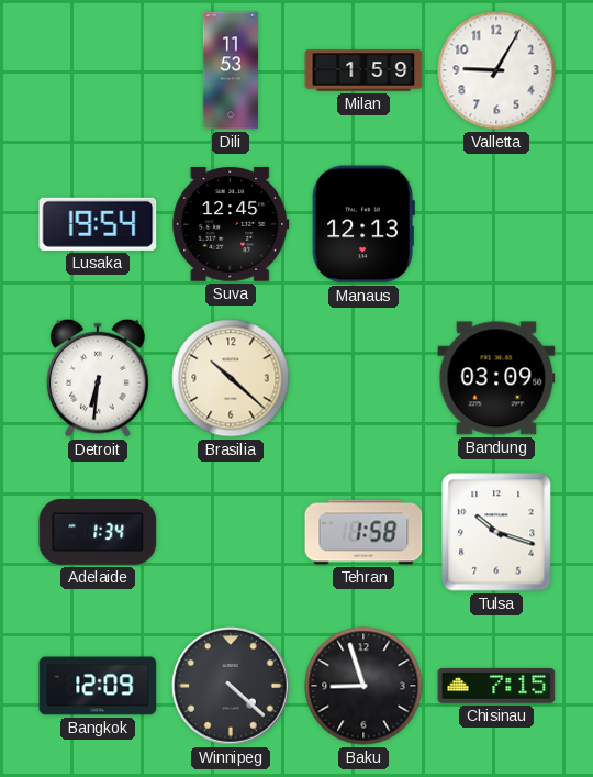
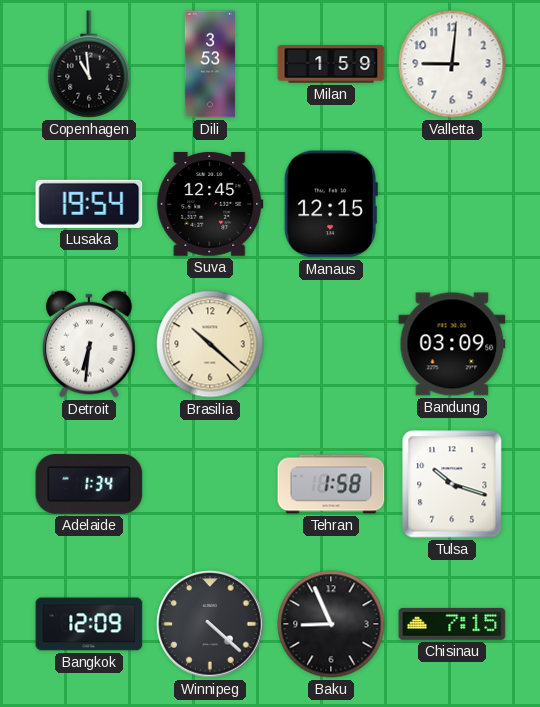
Copenhagen: none -> 10:59
Dili: 11:53 -> 3:53
Valletta: 9:05 -> 9:01
Manaus: 12:13 -> 12:15
Baku: 8:57 -> 8:56
